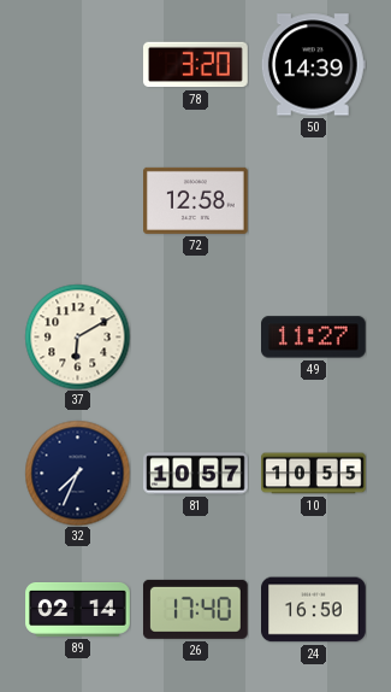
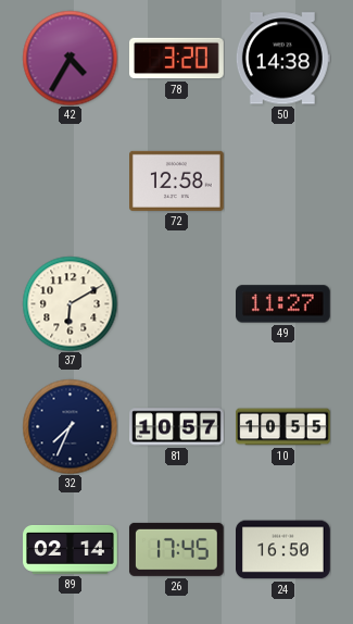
42: none -> 4:35
50: 14:39 -> 14:38
26: 17:40 -> 17:45
